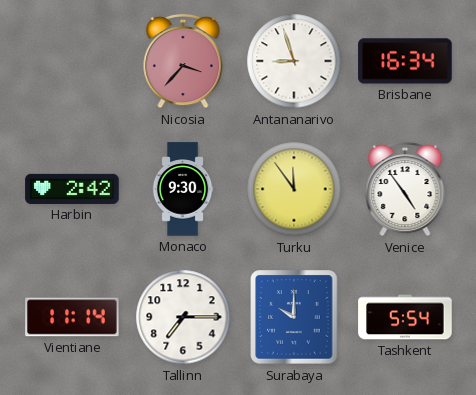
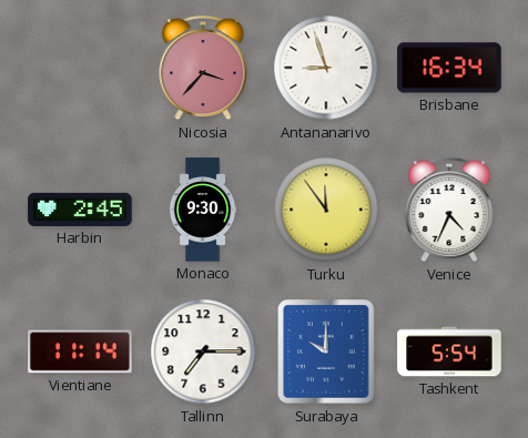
Harbin: 2:42 -> 2:45
Venice: 4:54 -> 4:34
